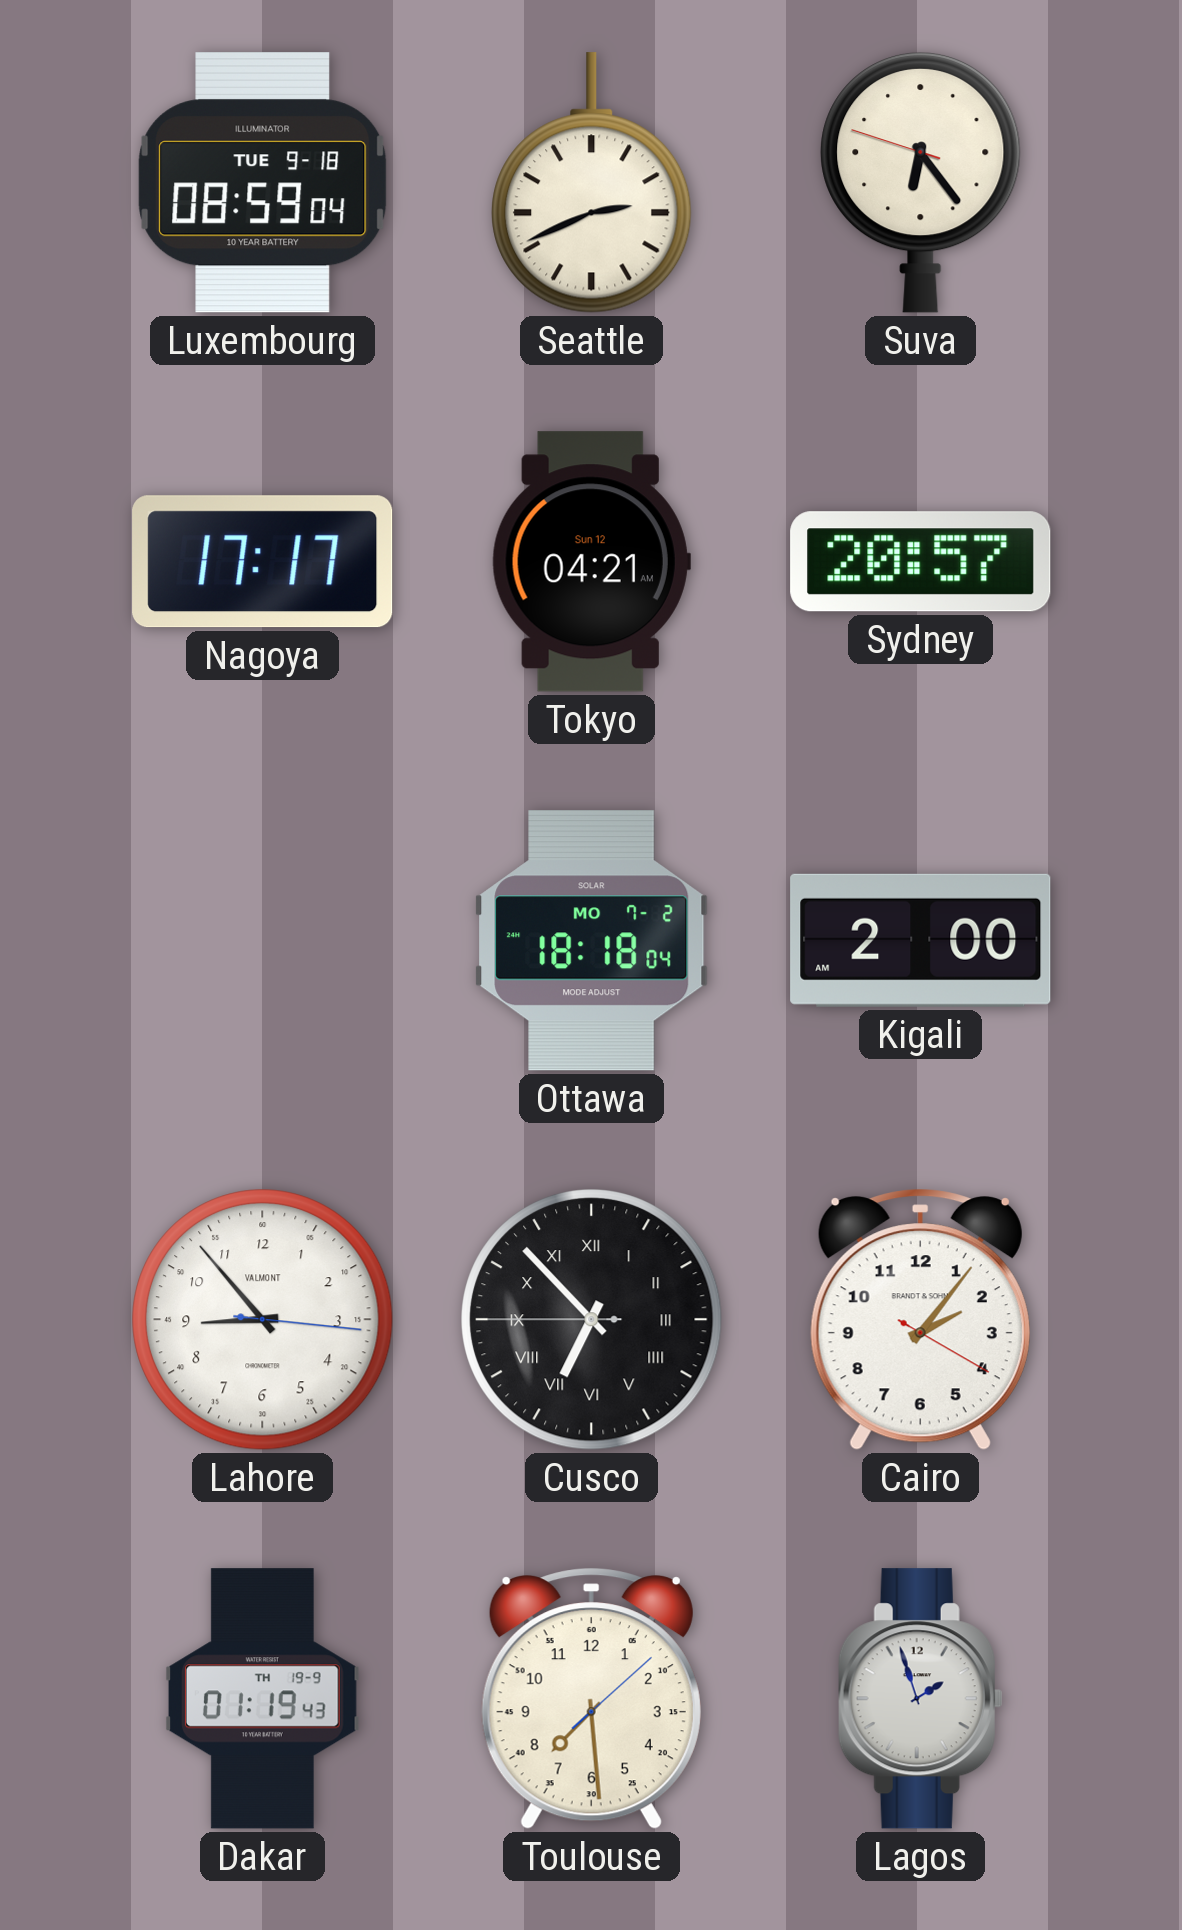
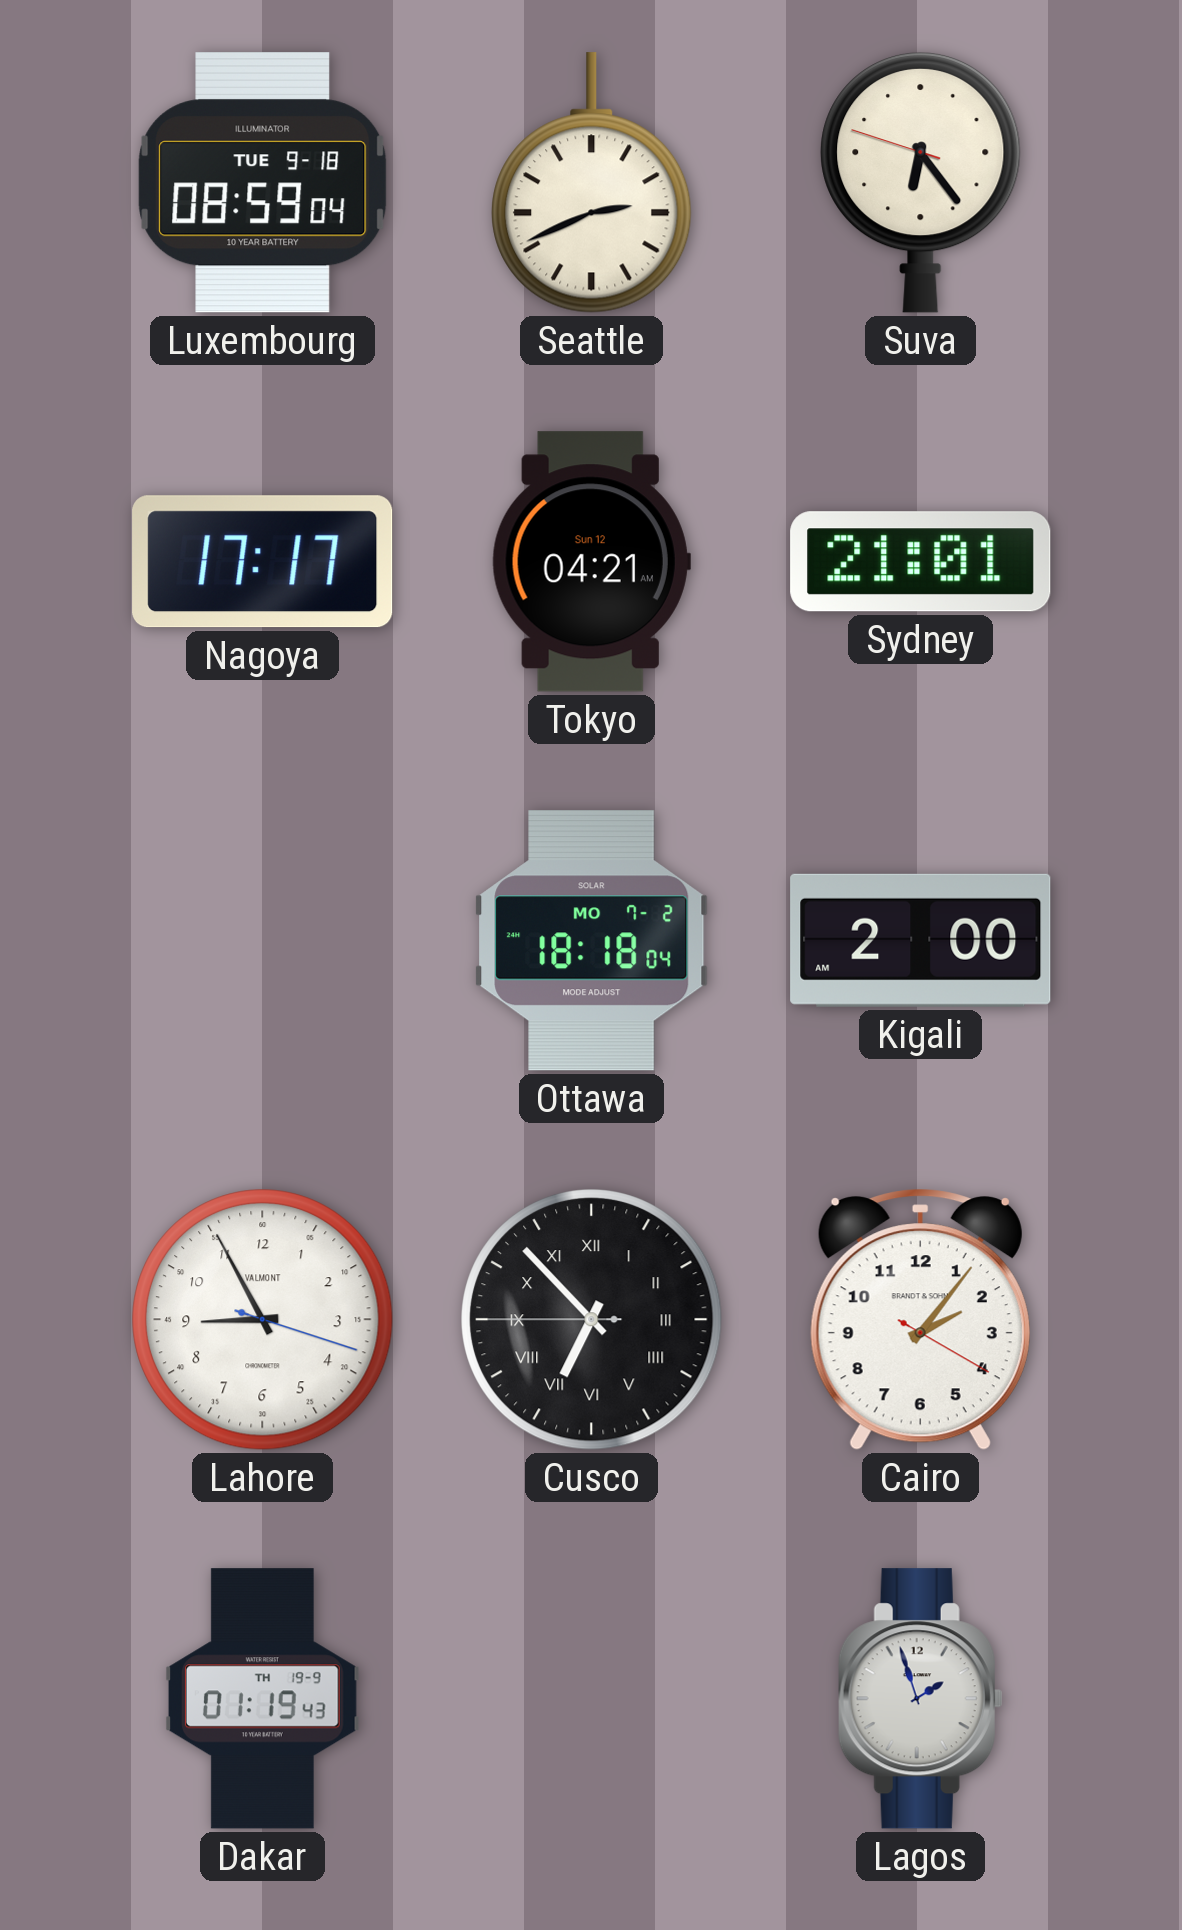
Sydney: 20:57 -> 21:01
Lahore: 8:53 -> 8:55
Toulouse: 7:29 -> none
